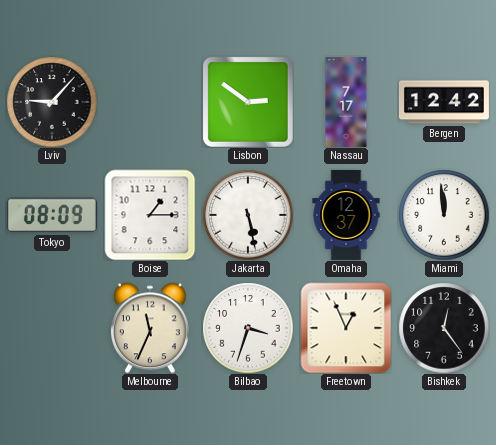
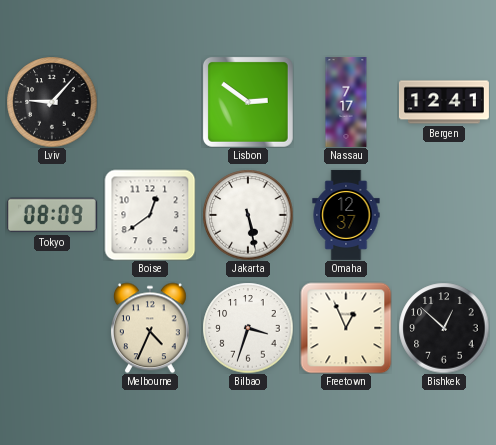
Bergen: 12:42 -> 12:41
Boise: 1:15 -> 12:39
Miami: 11:59 -> none
Melbourne: 11:34 -> 4:34
Bishkek: 12:24 -> 12:52
